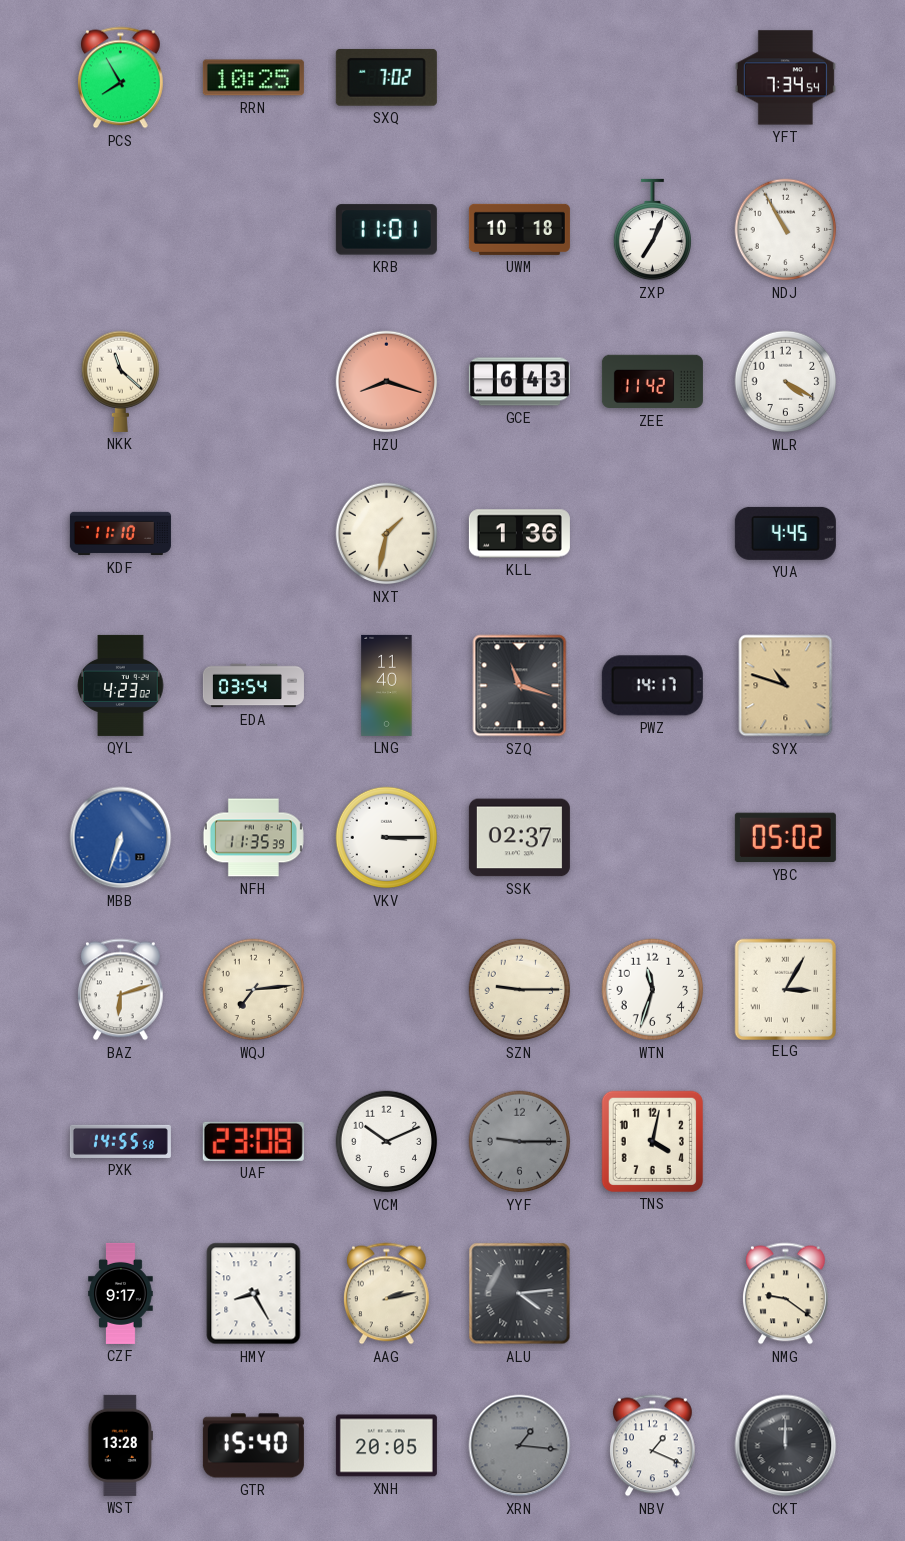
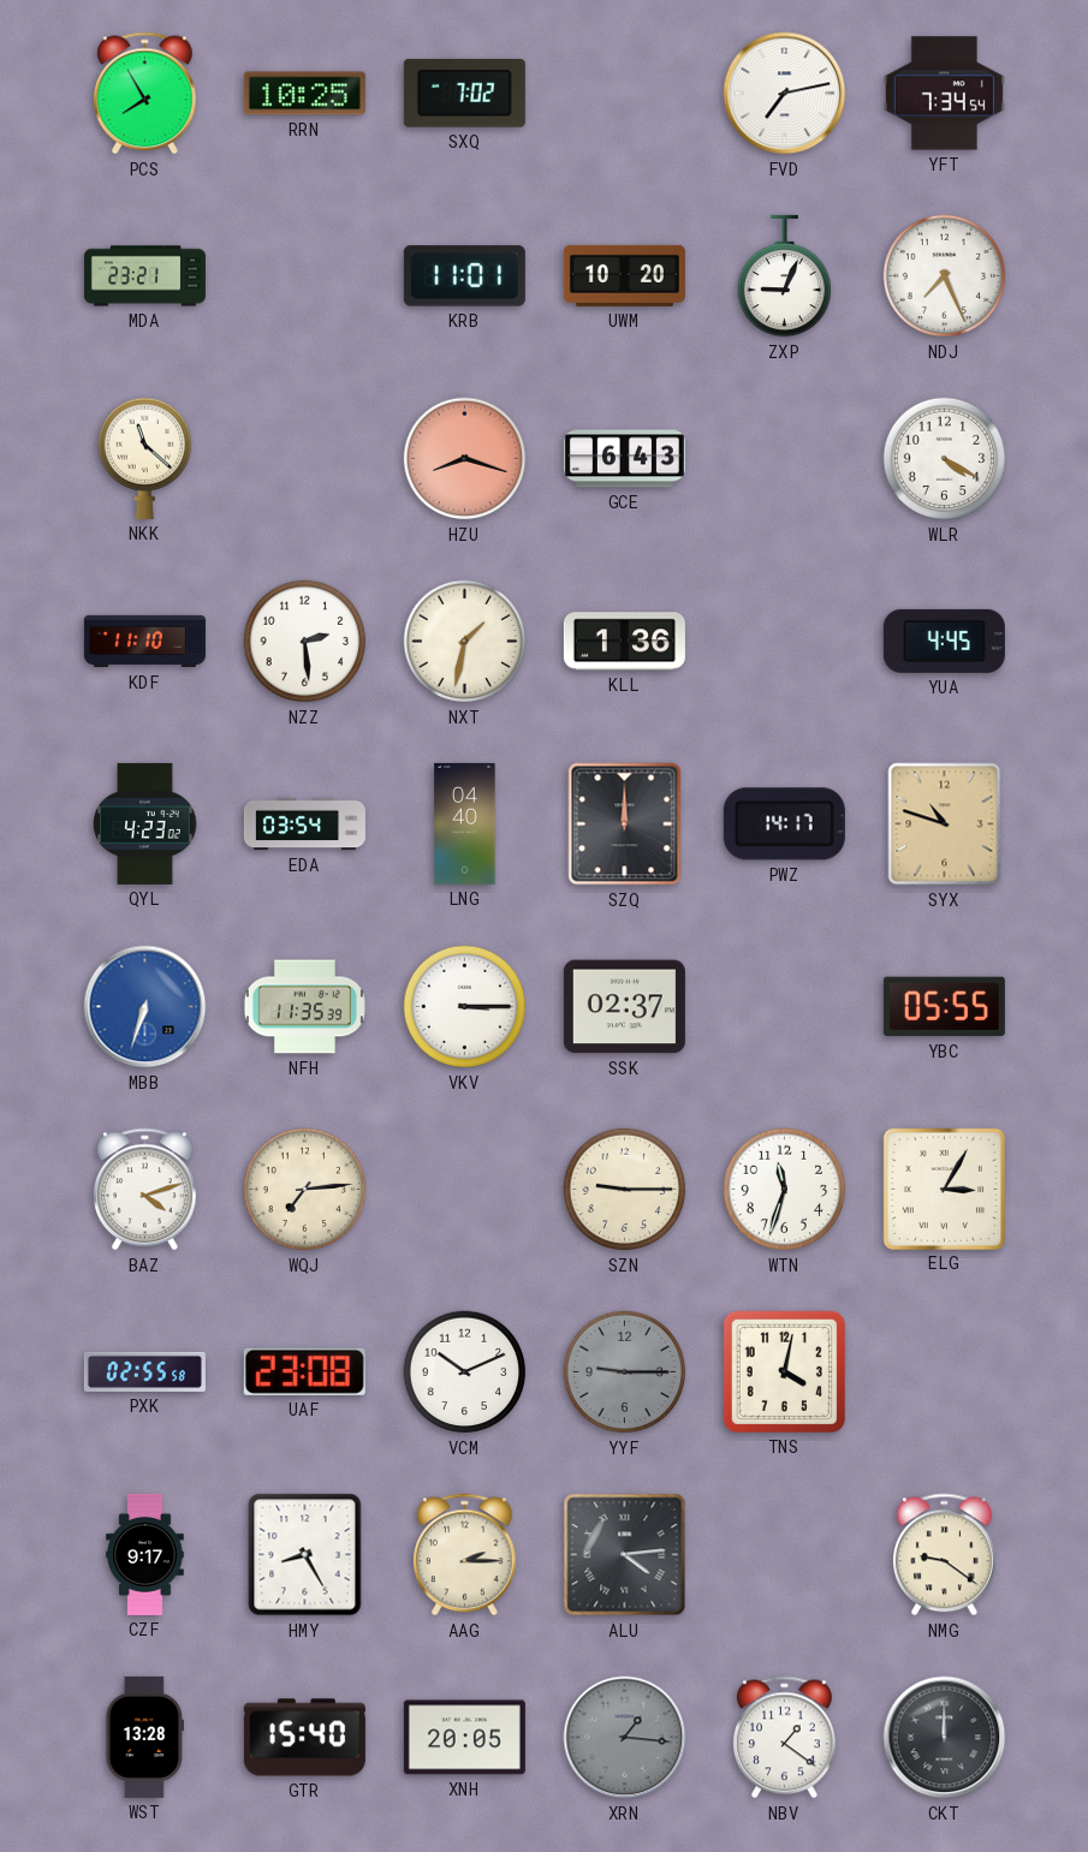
FVD: none -> 7:13
MDA: none -> 23:21
UWM: 10:18 -> 10:20
ZXP: 7:04 -> 9:04
NDJ: 10:55 -> 7:26
ZEE: 11:42 -> none
NZZ: none -> 2:29
LNG: 11:40 -> 04:40
SZQ: 11:18 -> 12:00
YBC: 05:02 -> 05:55
BAZ: 6:12 -> 4:12
PXK: 14:55 -> 02:55
AAG: 2:13 -> 2:15
NBV: 1:19 -> 1:21
